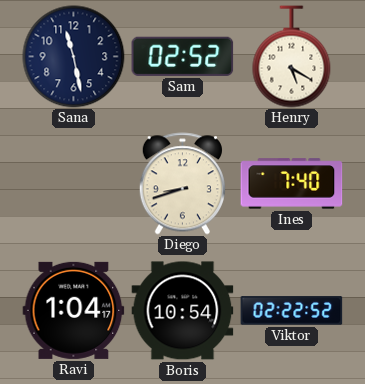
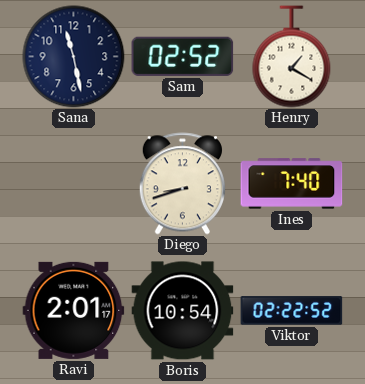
Henry: 5:20 -> 1:20
Ravi: 1:04 -> 2:01
